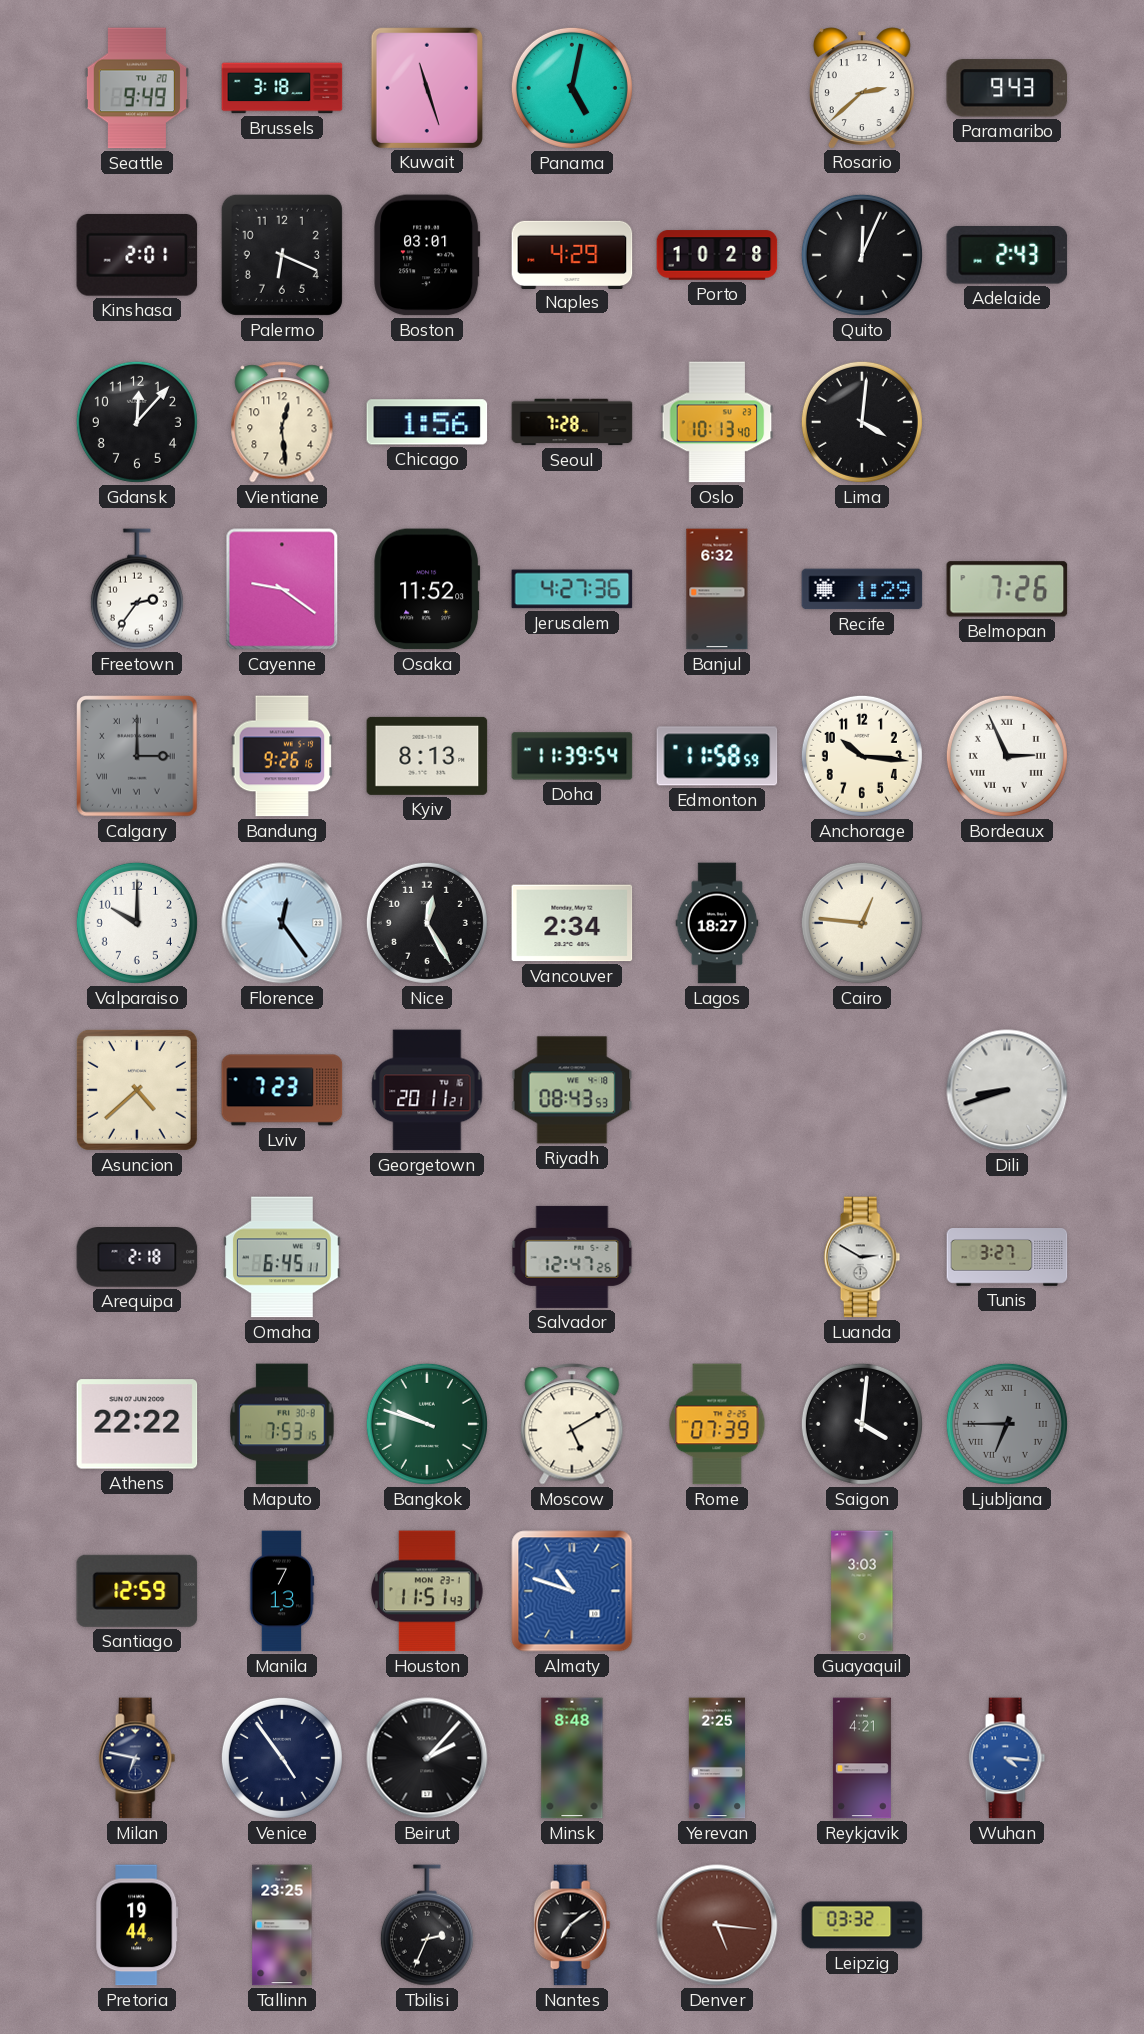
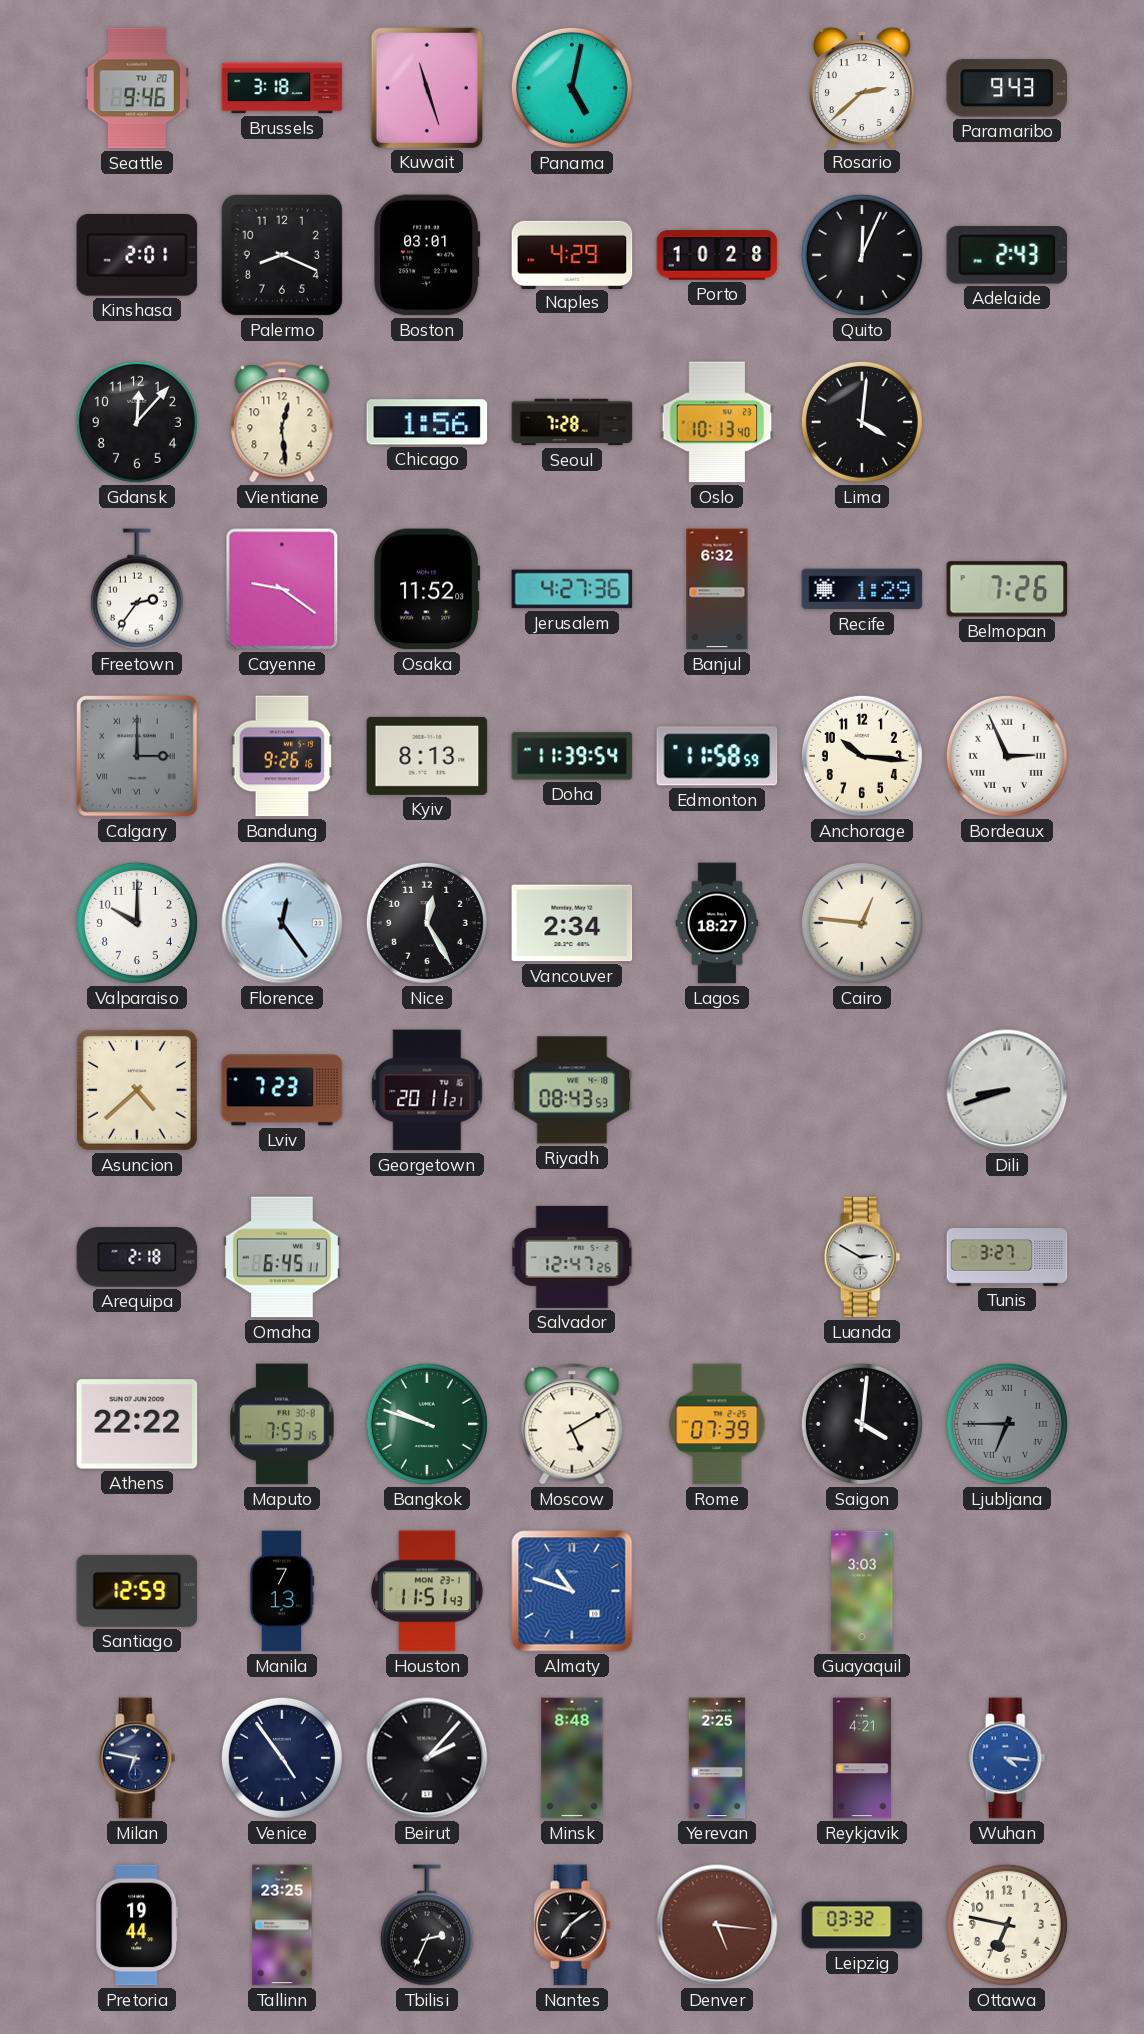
Seattle: 9:49 -> 9:46
Palermo: 6:19 -> 8:19
Ottawa: none -> 6:47
